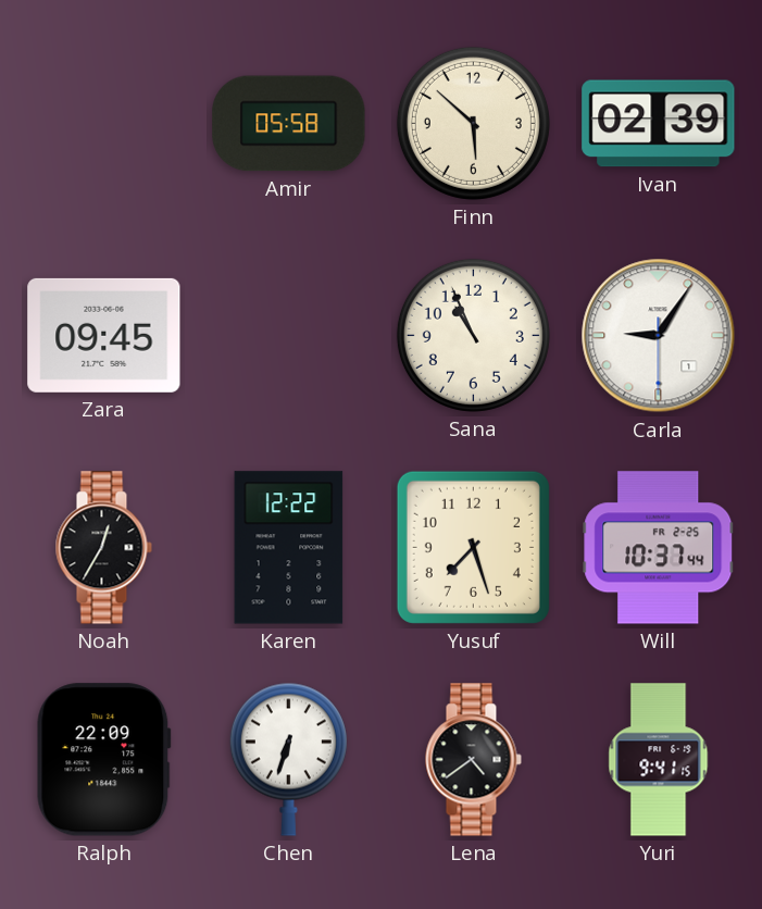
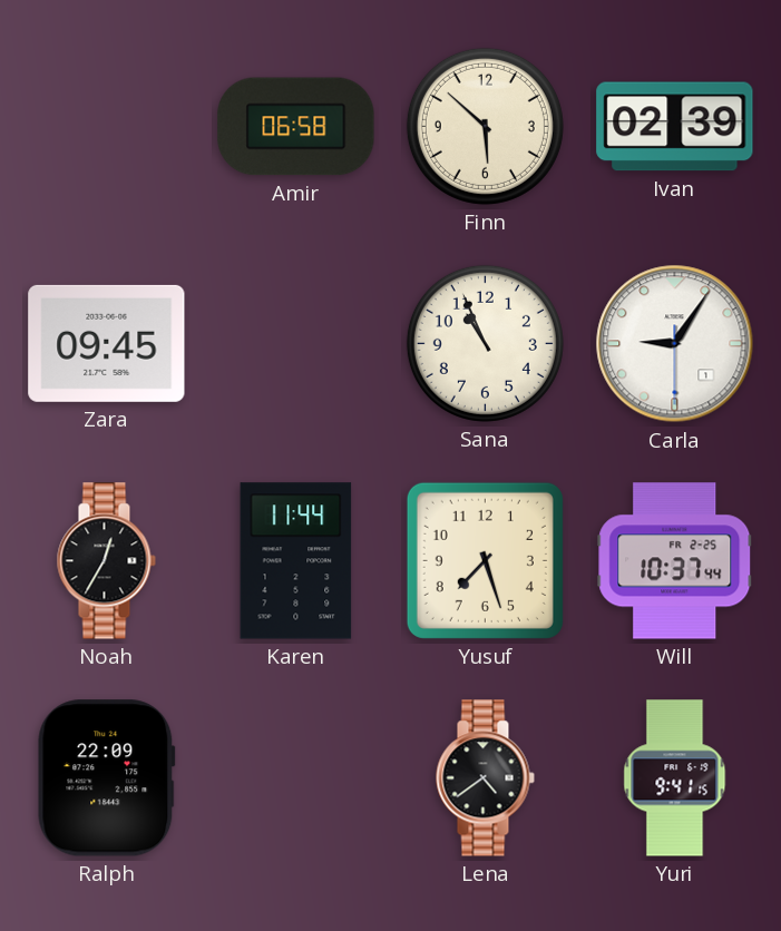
Amir: 05:58 -> 06:58
Karen: 12:22 -> 11:44
Chen: 6:33 -> none
